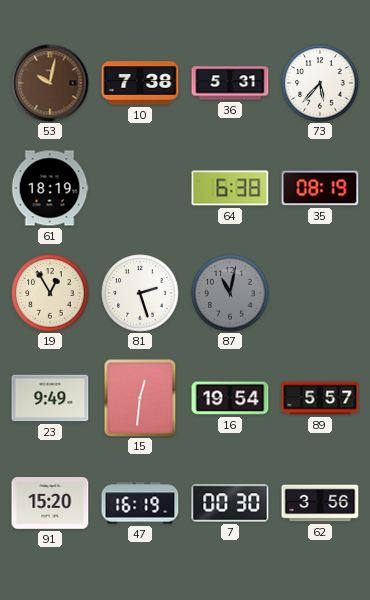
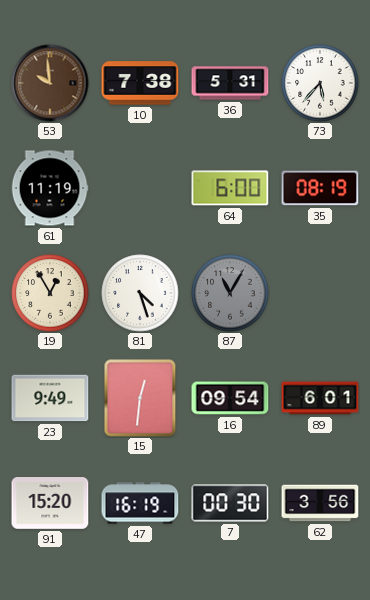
53: 10:02 -> 9:59
61: 18:19 -> 11:19
64: 6:38 -> 6:00
81: 2:27 -> 4:27
87: 11:02 -> 11:05
16: 19:54 -> 09:54
89: 5:57 -> 6:01
